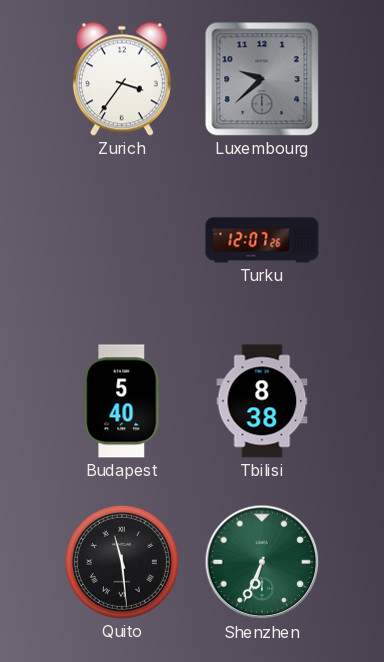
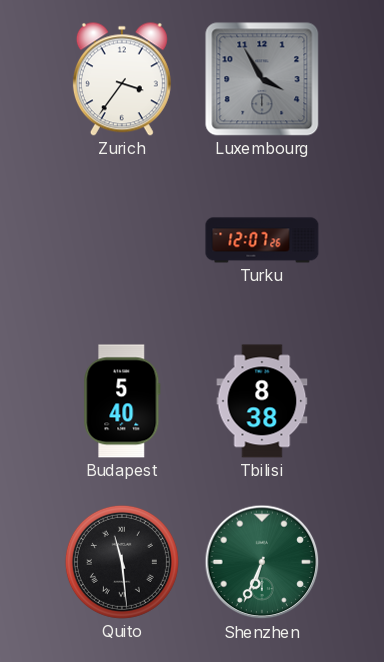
Luxembourg: 9:38 -> 3:55
